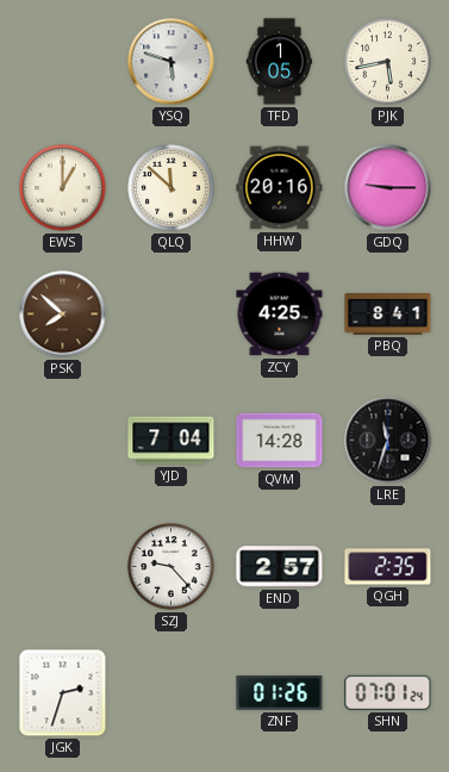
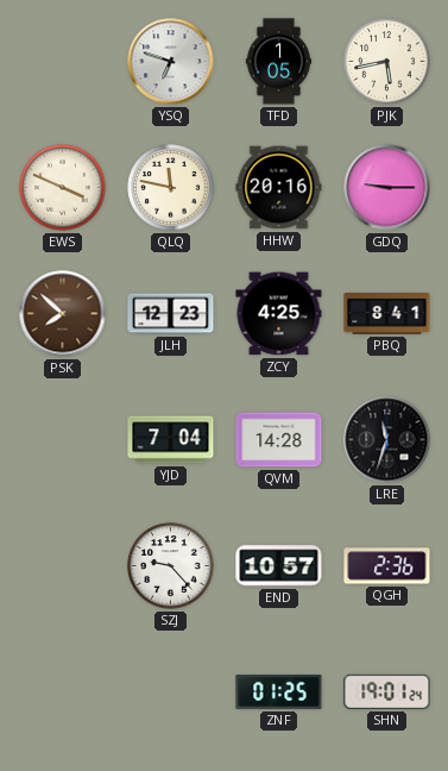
YSQ: 5:48 -> 6:48
EWS: 1:00 -> 3:49
QLQ: 11:52 -> 11:47
JLH: none -> 12:23
END: 2:57 -> 10:57
QGH: 2:35 -> 2:36
JGK: 2:33 -> none
ZNF: 01:26 -> 01:25
SHN: 07:01 -> 19:01
